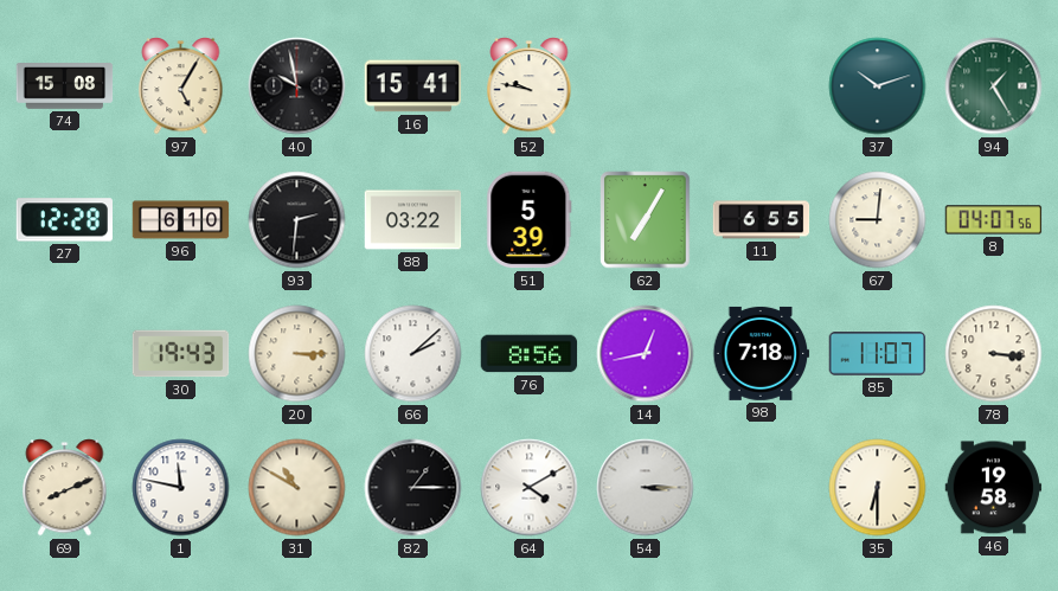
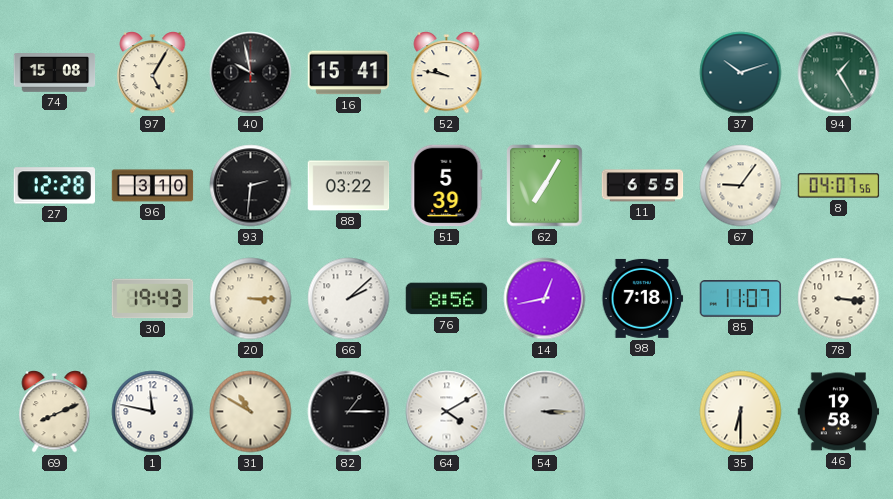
96: 6:10 -> 3:10
67: 9:01 -> 9:06
